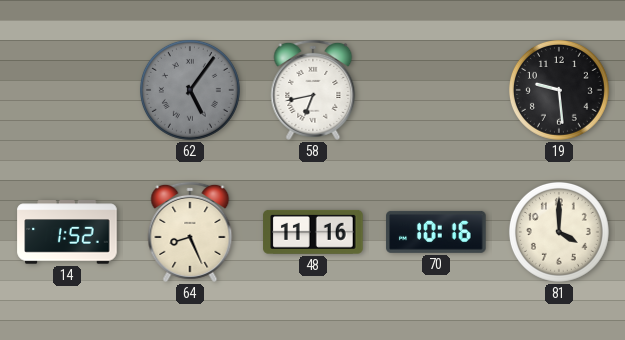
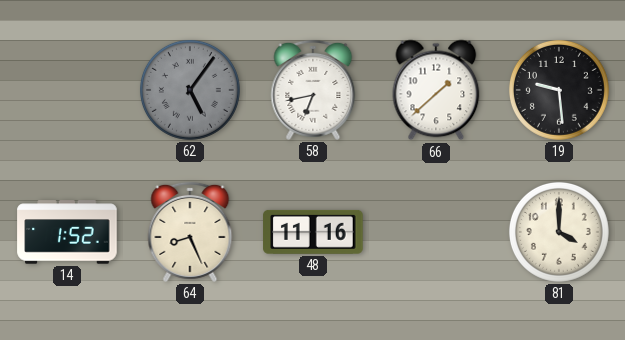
66: none -> 1:38
70: 10:16 -> none
